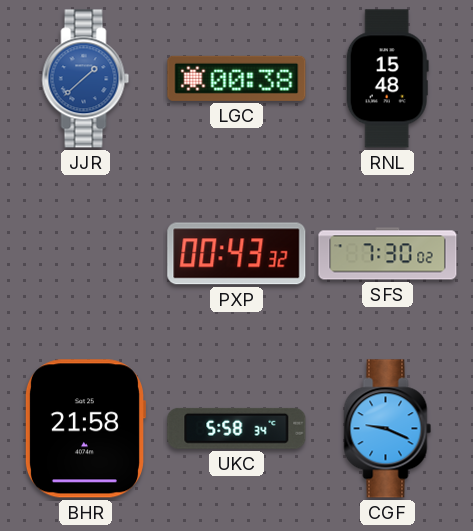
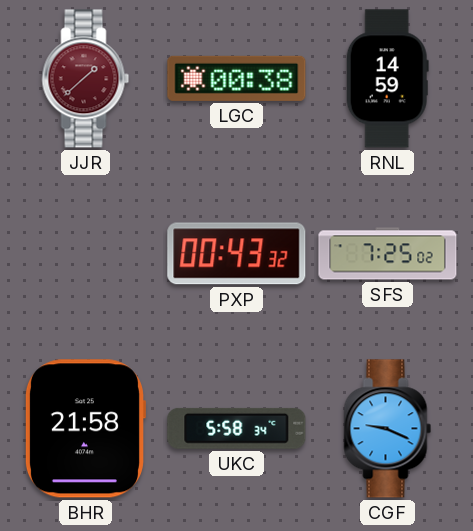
JJR dial: blue -> burgundy
RNL: 15:48 -> 14:59
SFS: 7:30 -> 7:25
